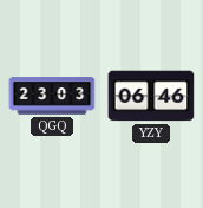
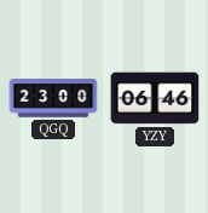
QGQ: 23:03 -> 23:00
